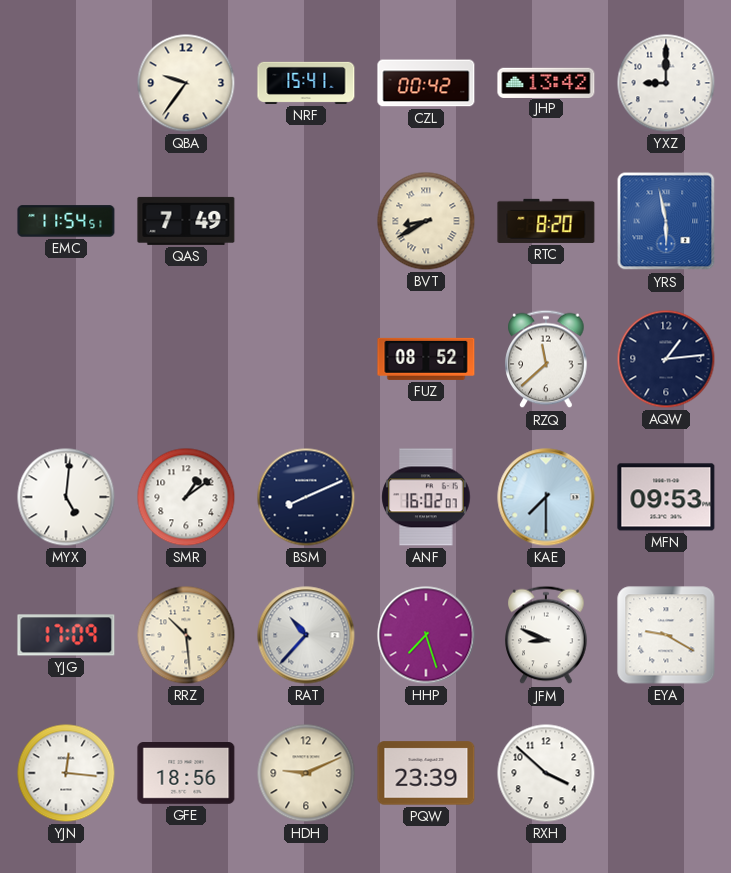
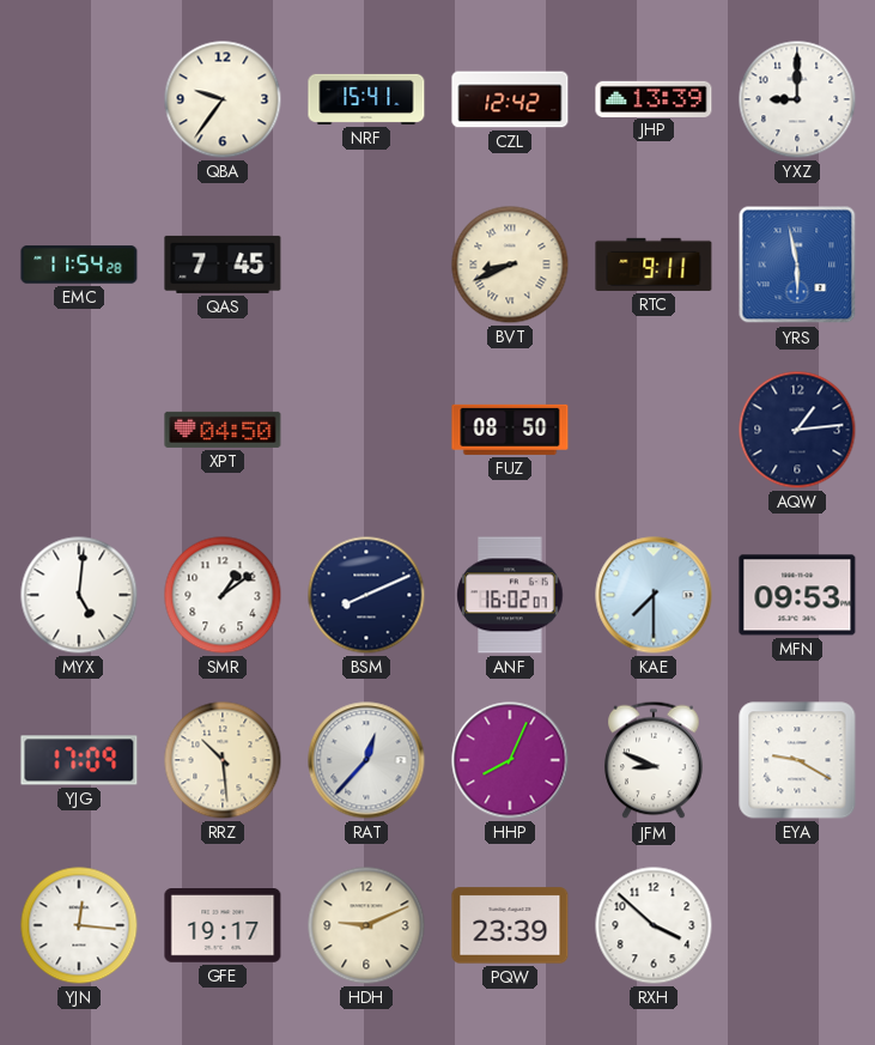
CZL: 00:42 -> 12:42
JHP: 13:42 -> 13:39
EMC: 11:54:51 -> 11:54:28
QAS: 7:49 -> 7:45
BVT: 8:40 -> 8:41
RTC: 8:20 -> 9:11
XPT: none -> 04:50
FUZ: 08:52 -> 08:50
RZQ: 11:38 -> none
RAT: 10:37 -> 12:37
HHP: 7:27 -> 8:04
GFE: 18:56 -> 19:17
